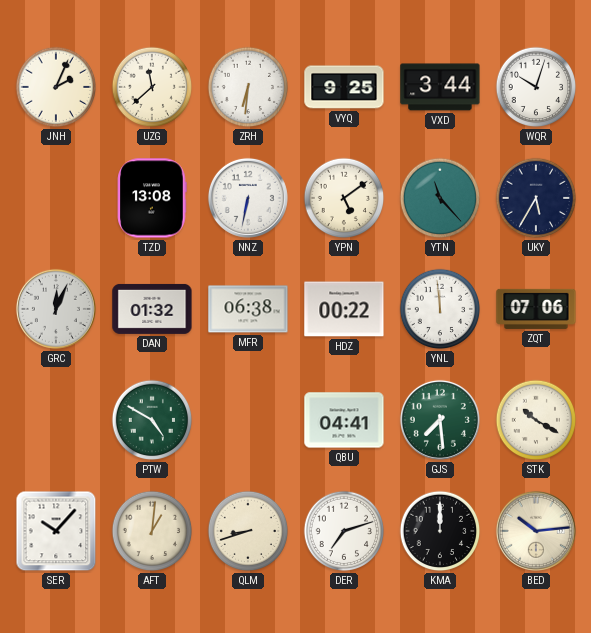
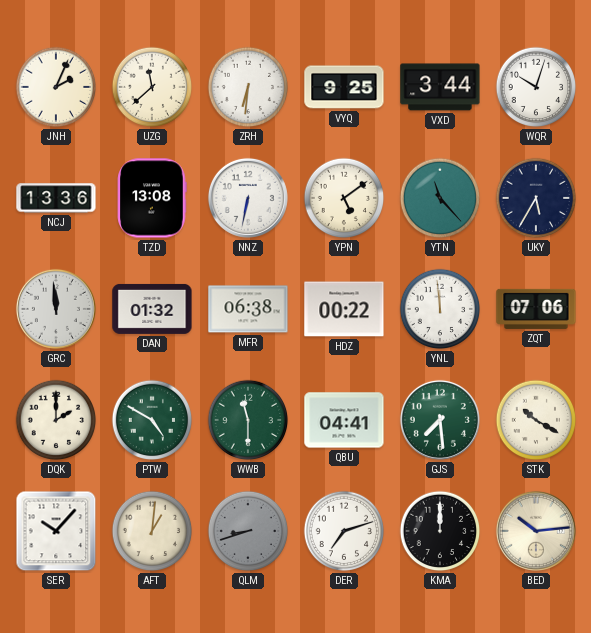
NCJ: none -> 13:36
GRC: 12:04 -> 11:59
DQK: none -> 2:00
WWB: none -> 11:30
QLM dial: cream -> grey
